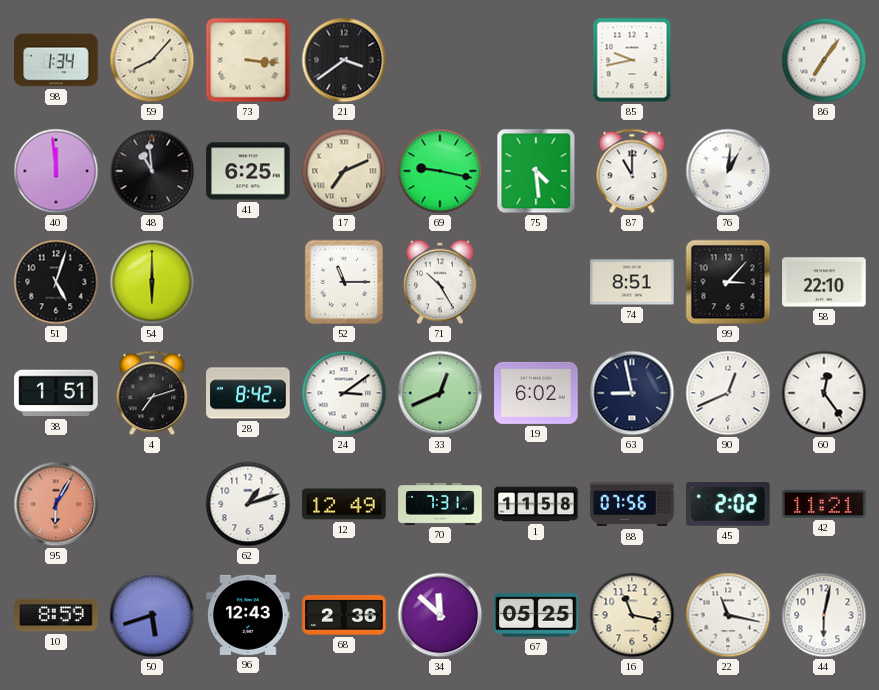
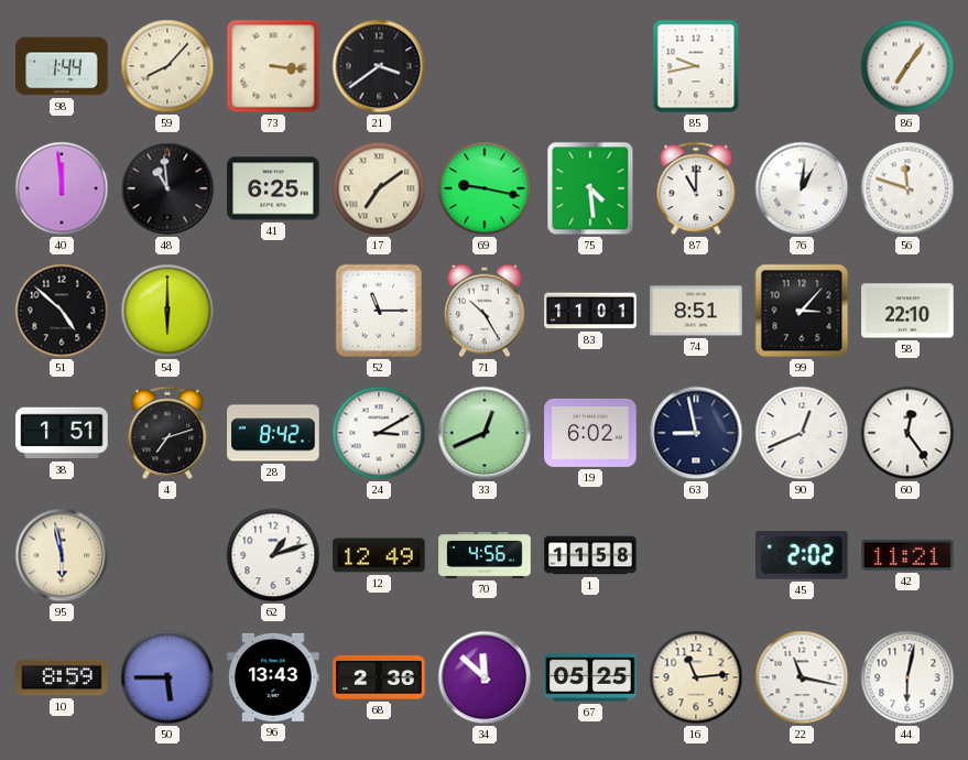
98: 1:34 -> 1:44
17: 7:11 -> 7:09
56: none -> 11:48
51: 5:03 -> 4:52
83: none -> 11:01
24: 3:09 -> 3:10
95: 6:05 -> 5:58
95 dial: salmon -> cream
70: 7:31 -> 4:56
88: 07:56 -> none
50: 5:42 -> 5:45
96: 12:43 -> 13:43
16: 11:17 -> 11:14
